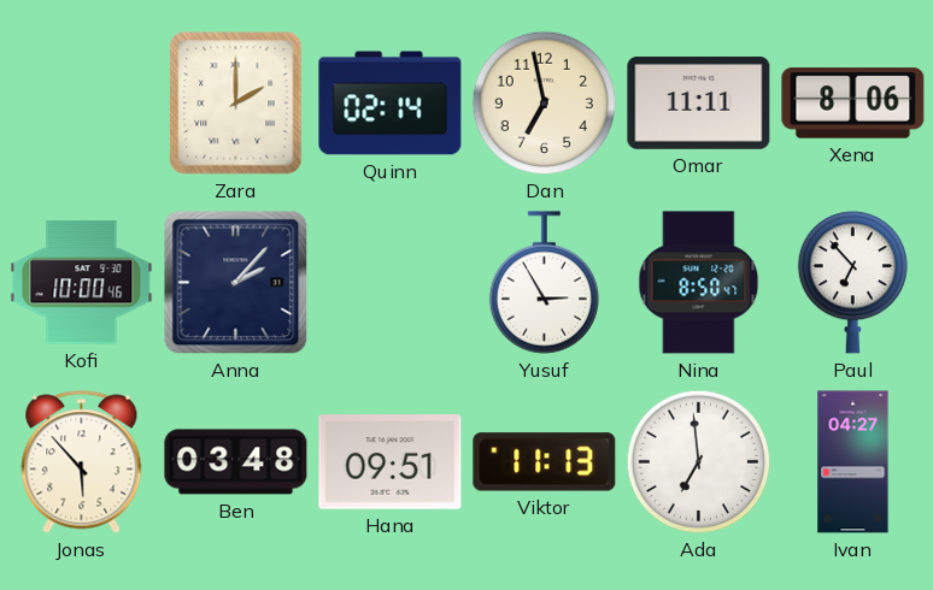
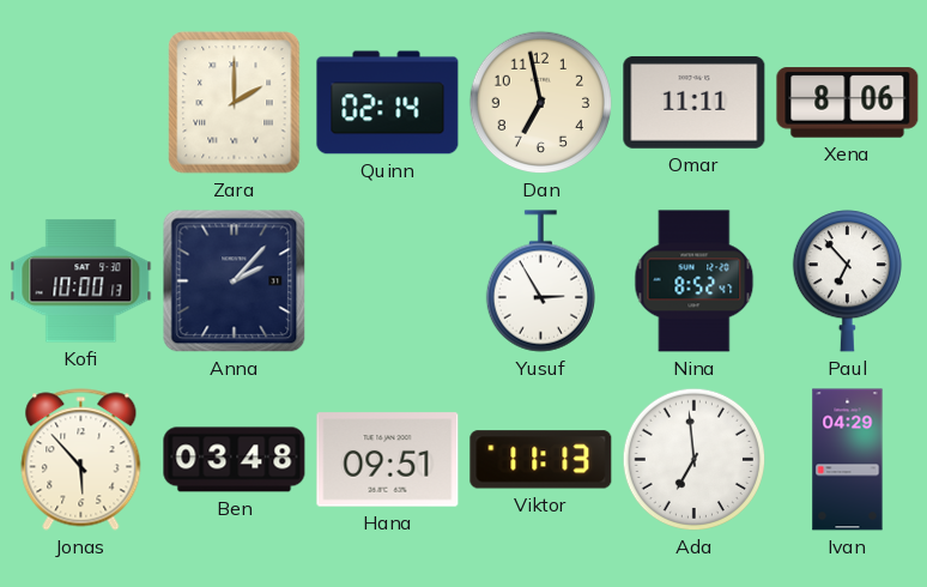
Kofi: 10:00:46 -> 10:00:13
Nina: 8:50 -> 8:52
Ivan: 04:27 -> 04:29
